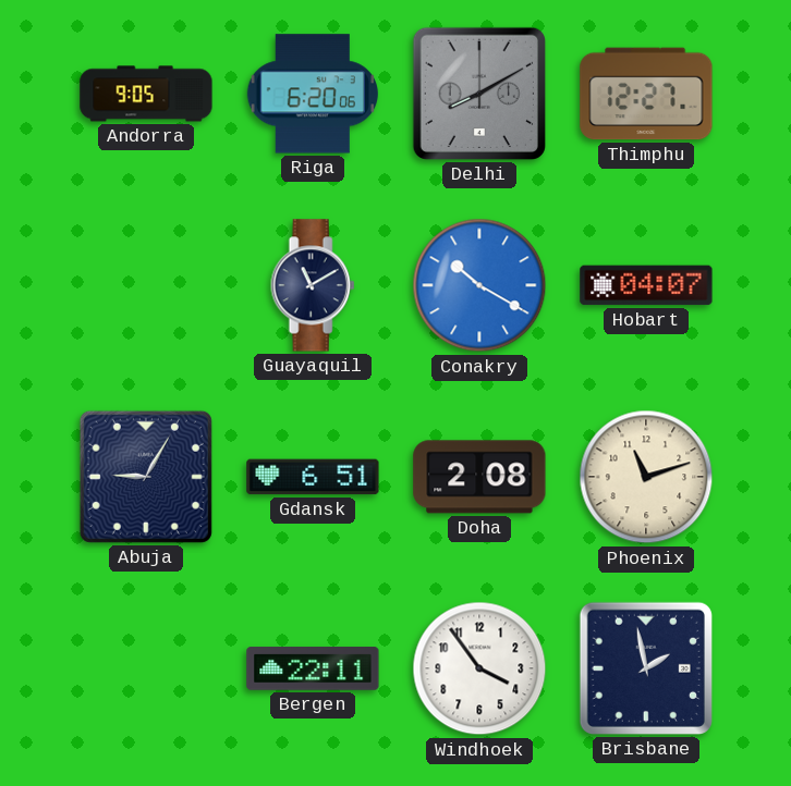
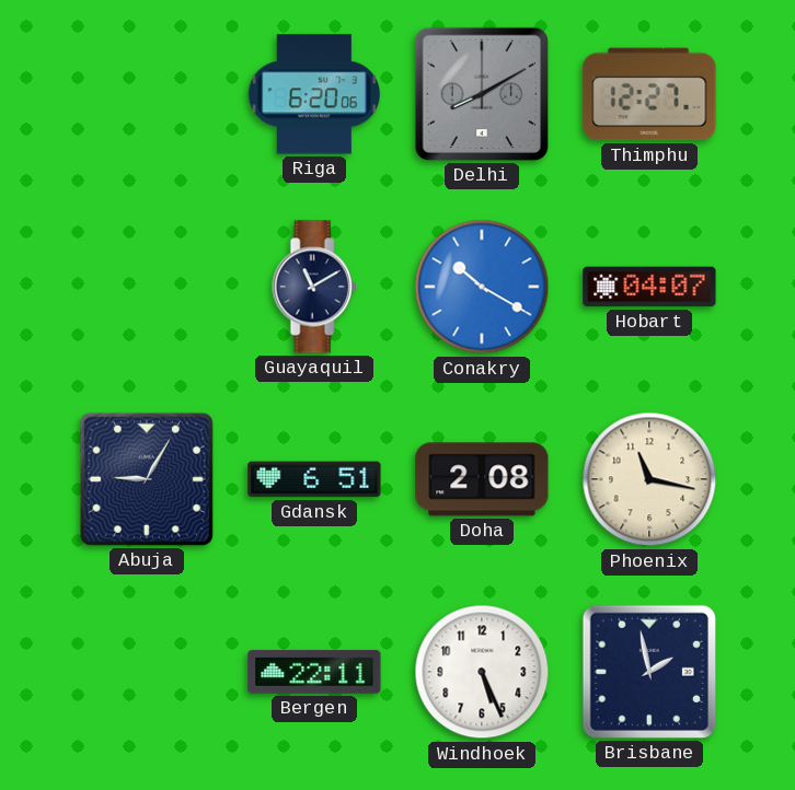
Andorra: 9:05 -> none
Phoenix: 11:12 -> 11:17
Windhoek: 3:54 -> 5:26
